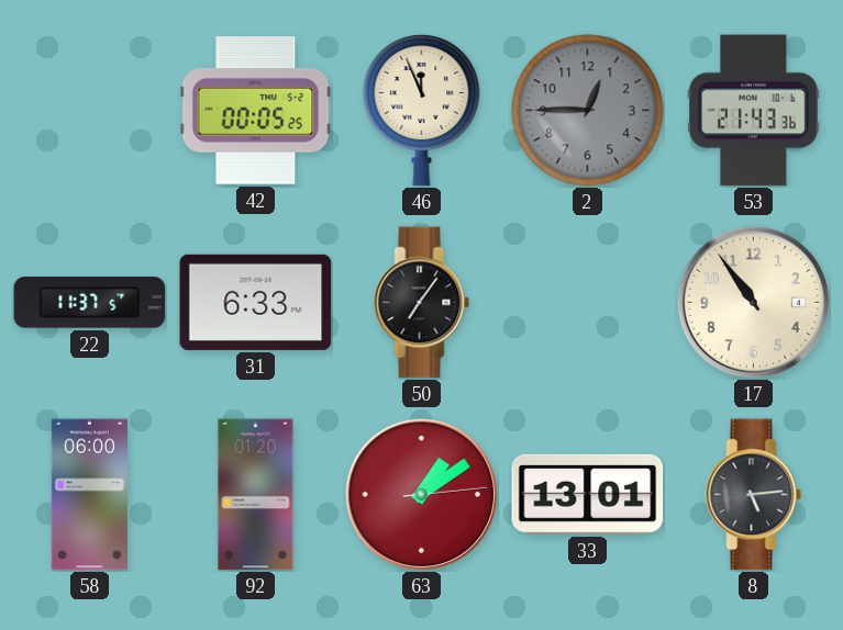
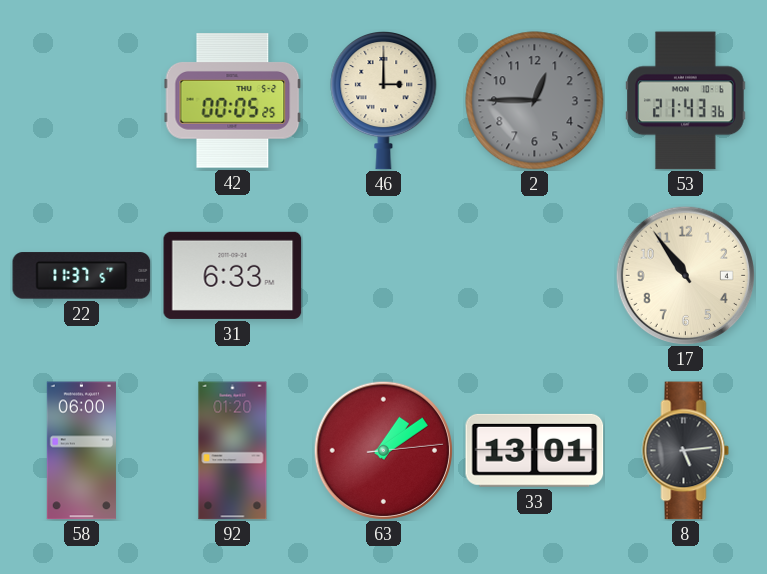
46: 11:56 -> 3:00
50: 7:06 -> none
